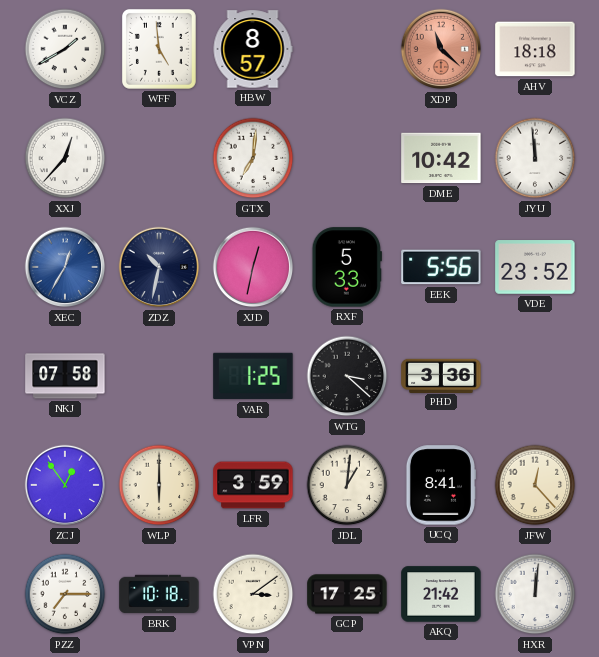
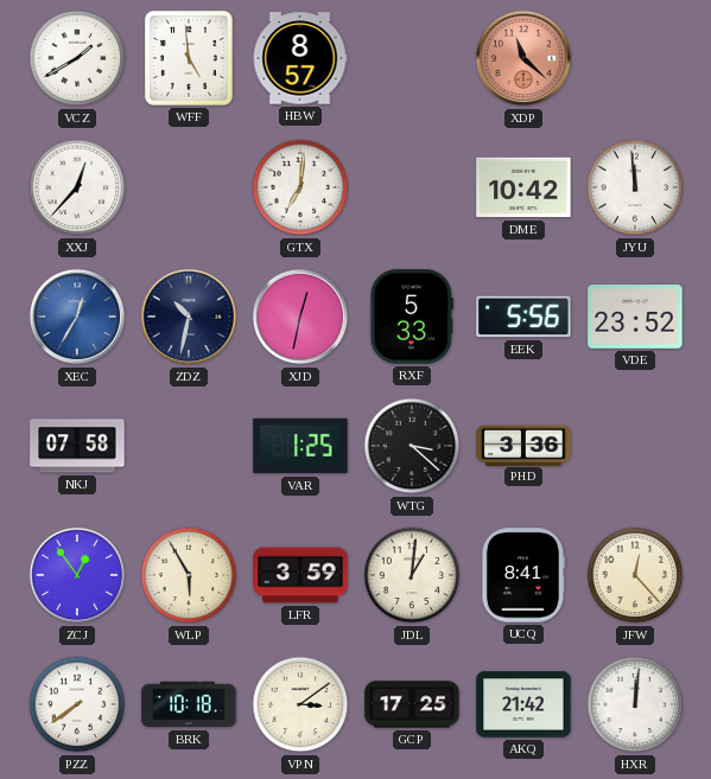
AHV: 18:18 -> none
WLP: 6:00 -> 5:55
PZZ: 7:15 -> 7:39
